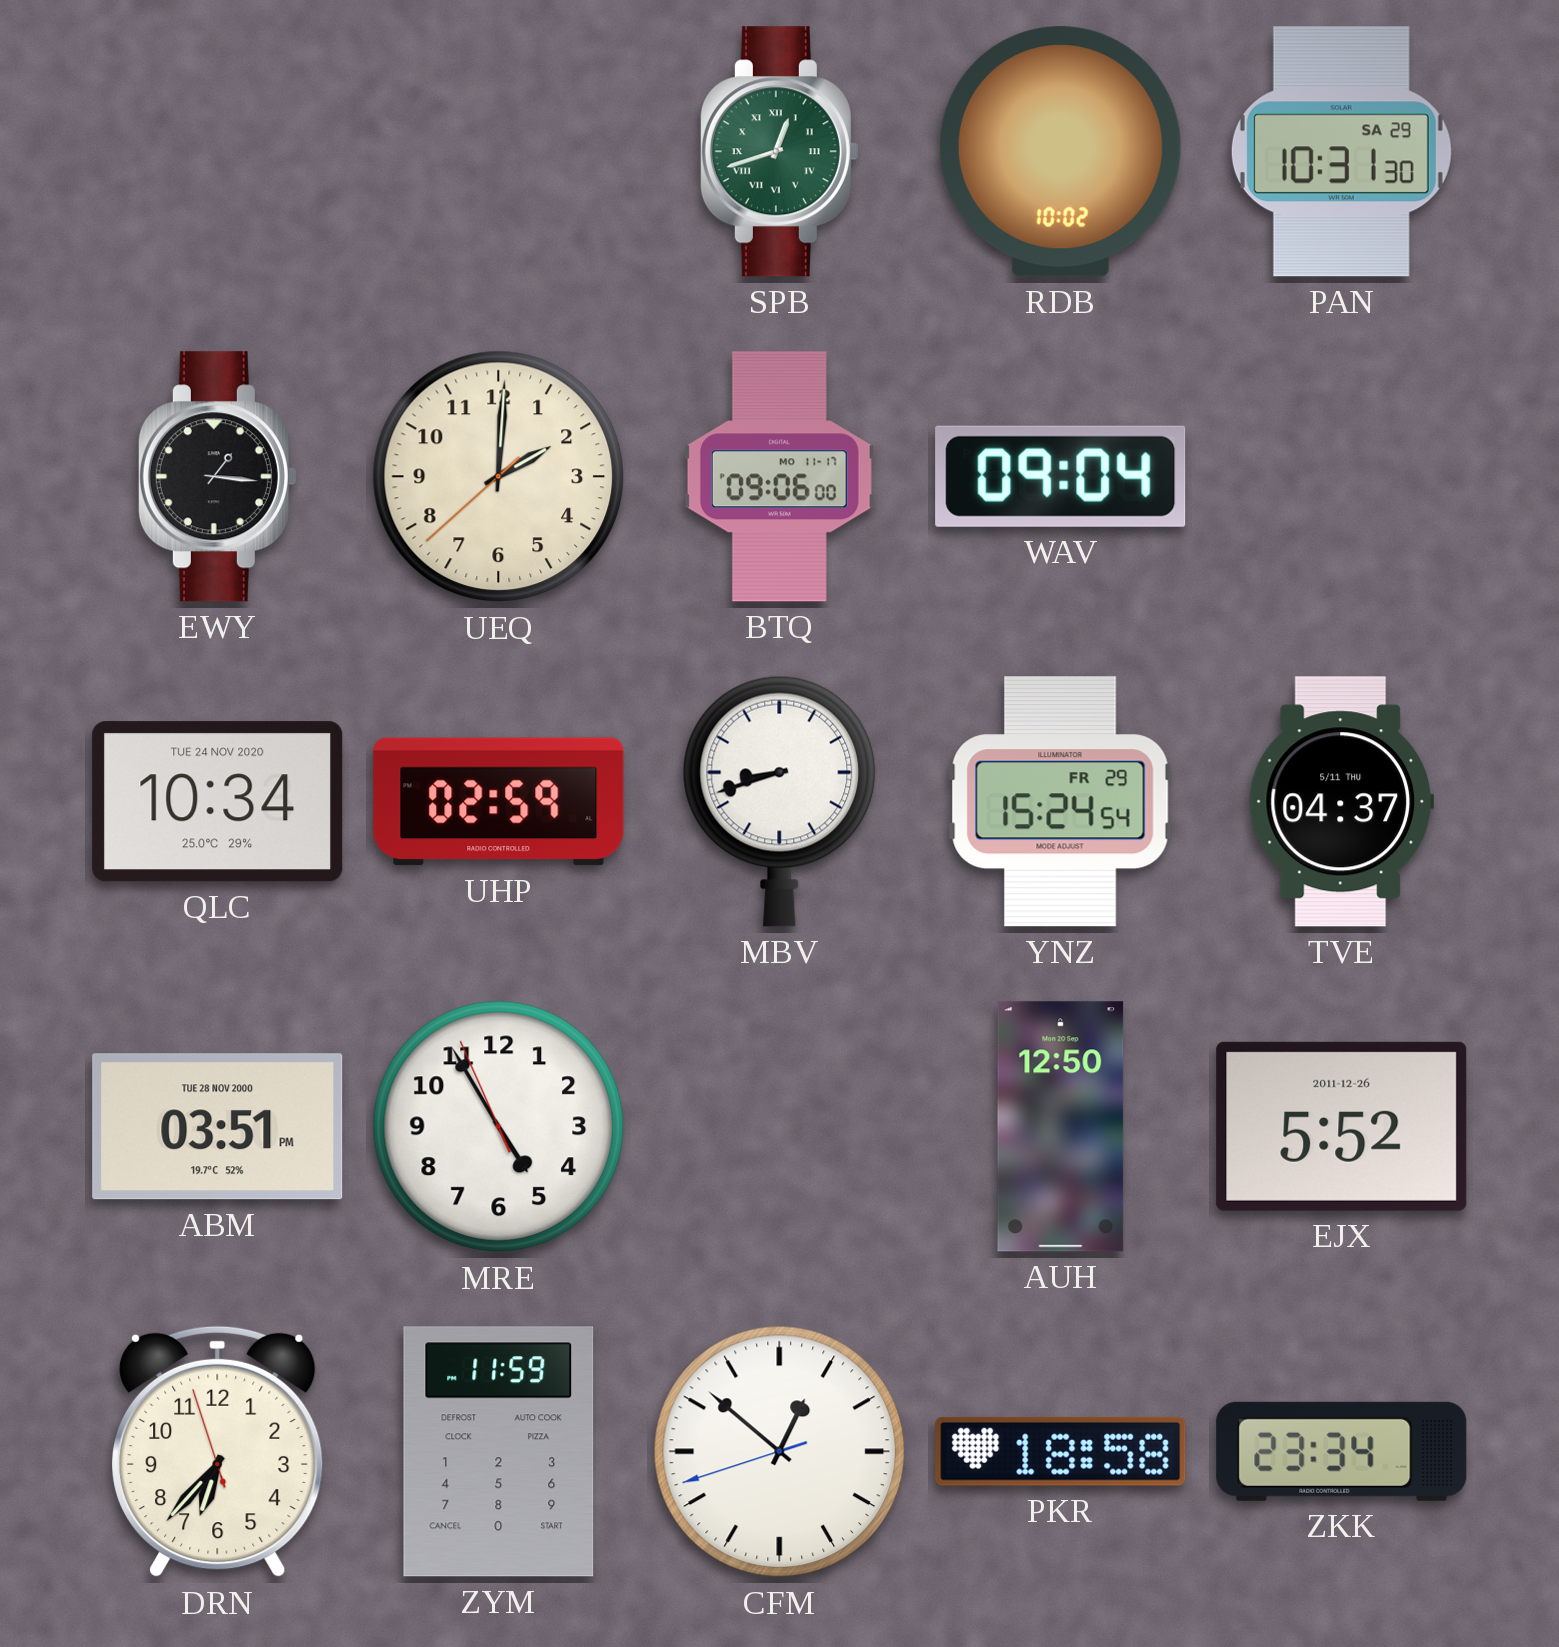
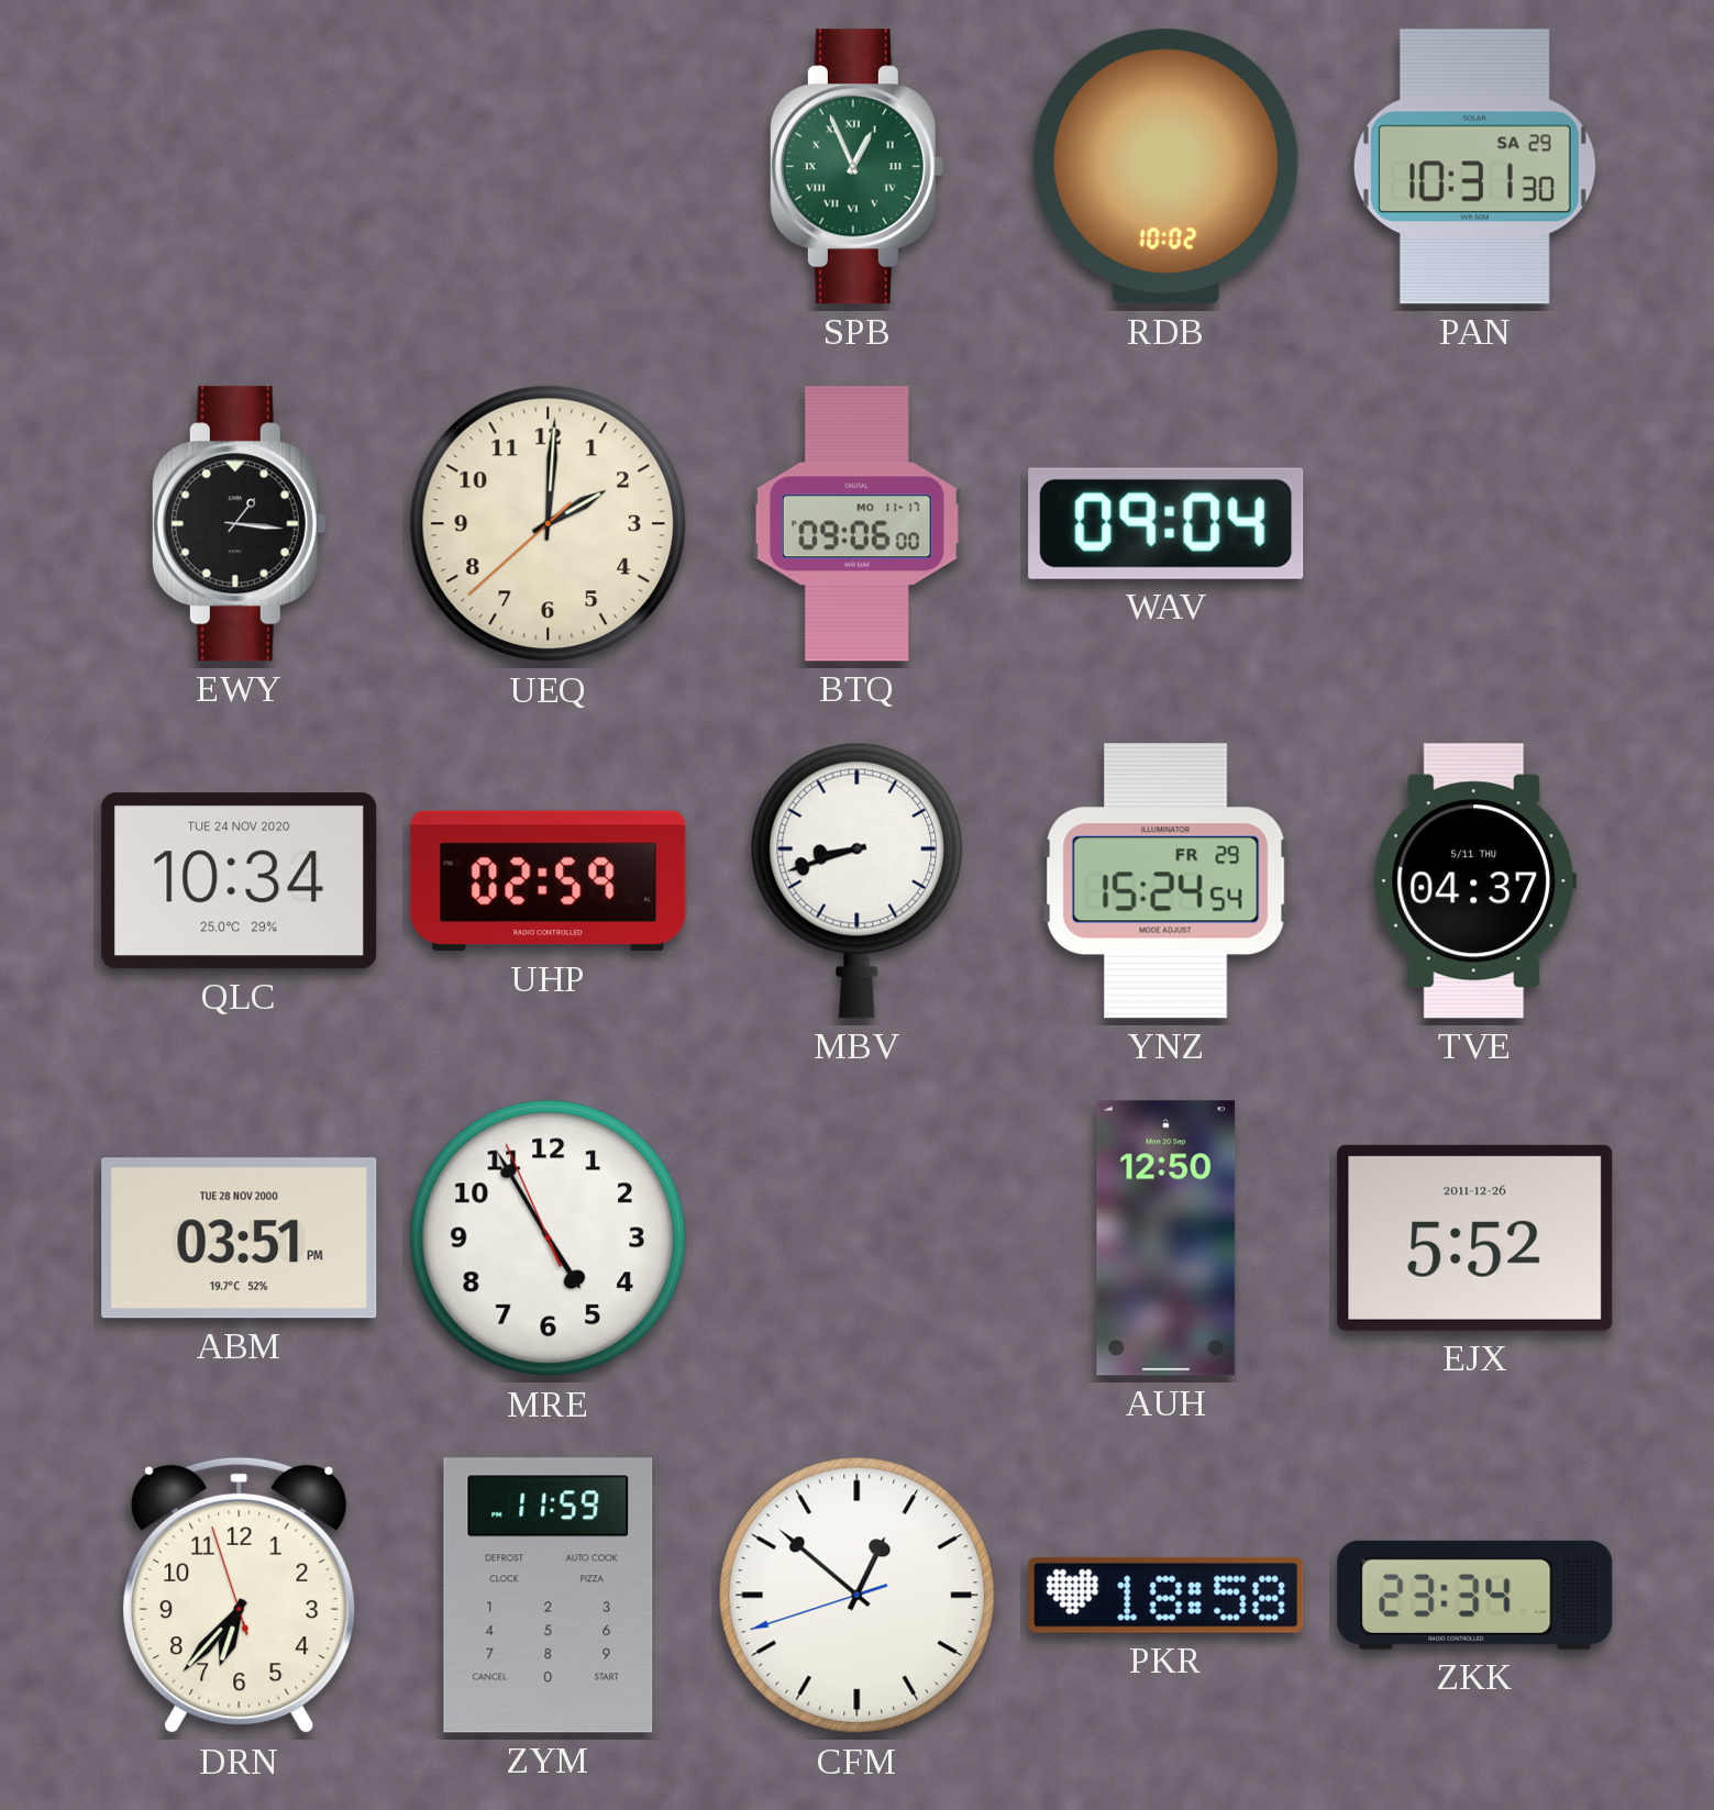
SPB: 12:42 -> 12:56
